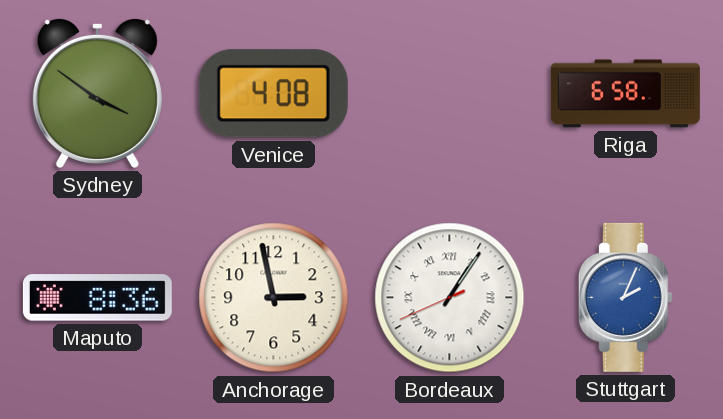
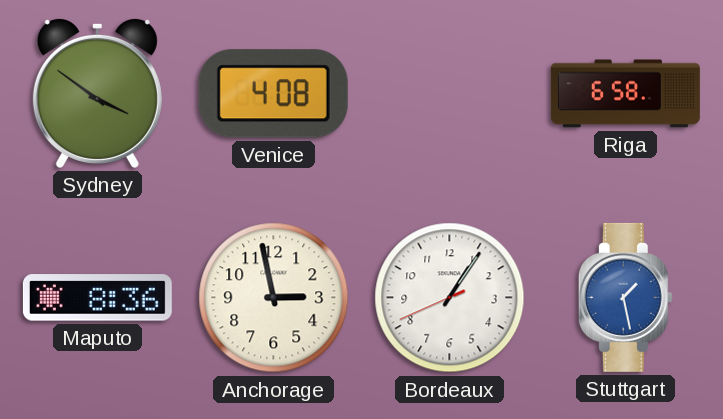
Bordeaux numerals: Roman -> Arabic
Stuttgart: 2:04 -> 1:28
